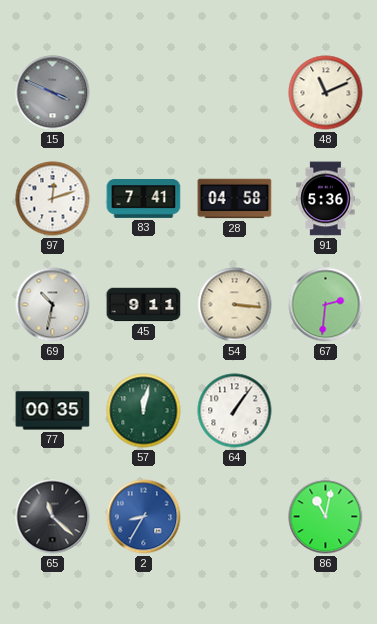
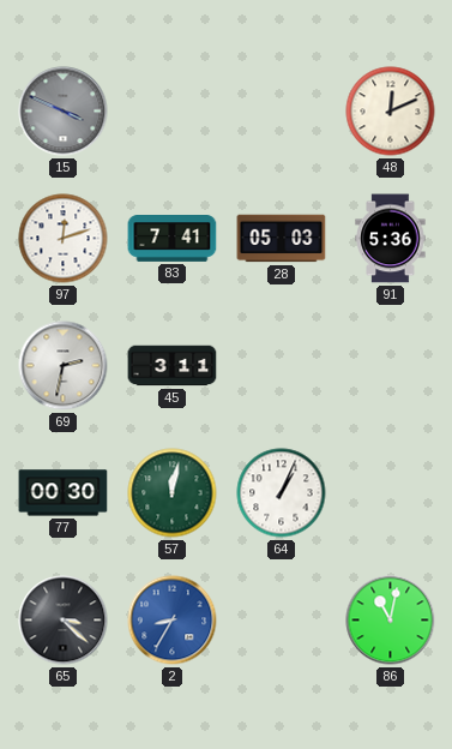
48: 11:11 -> 12:11
28: 04:58 -> 05:03
69: 10:32 -> 2:32
45: 9:11 -> 3:11
54: 3:16 -> none
67: 2:31 -> none
77: 00:35 -> 00:30
64: 1:06 -> 1:04
65: 11:22 -> 3:22
